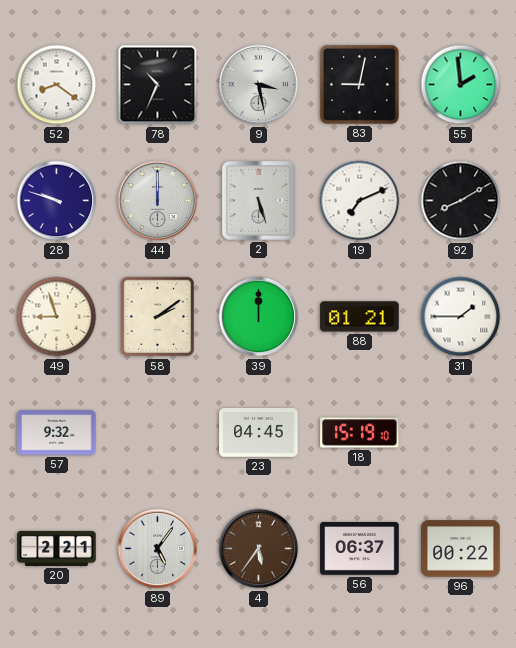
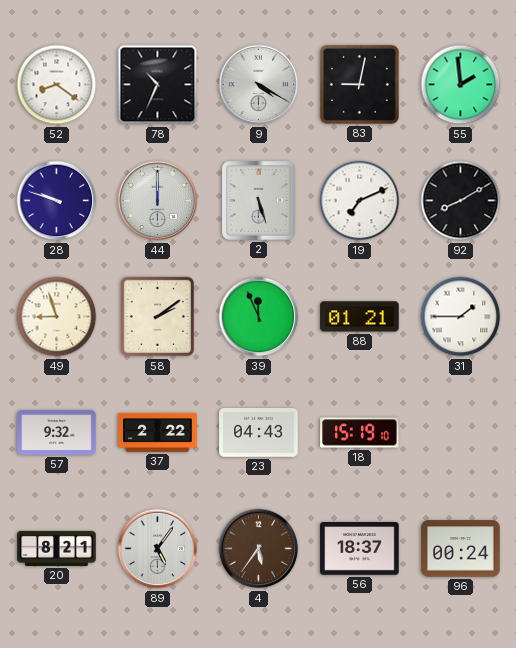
9: 3:28 -> 4:20
39: 12:00 -> 11:56
37: none -> 2:22
23: 04:45 -> 04:43
20: 2:21 -> 8:21
56: 06:37 -> 18:37
96: 00:22 -> 00:24
